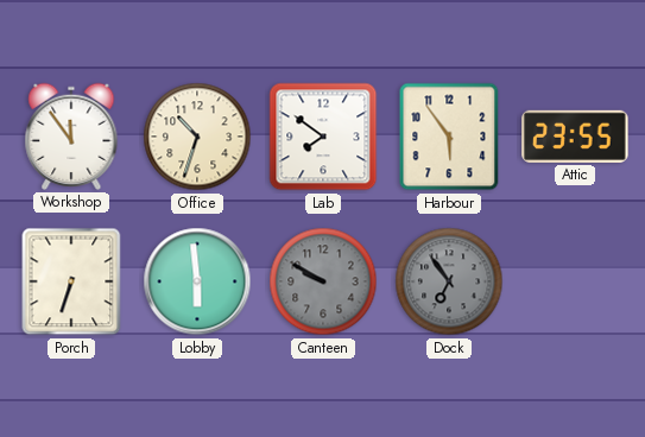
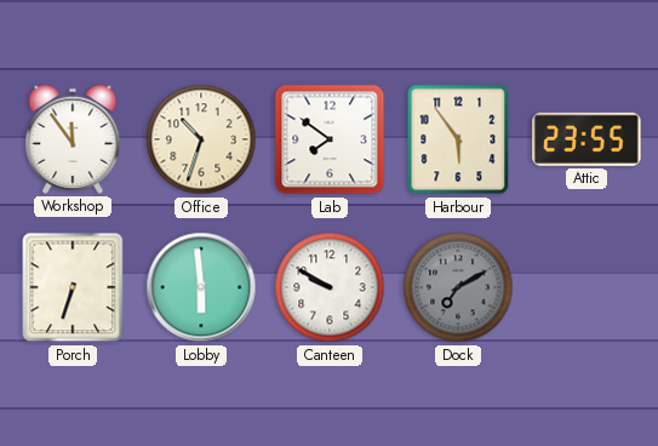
Canteen dial: grey -> white
Dock: 6:54 -> 7:10
